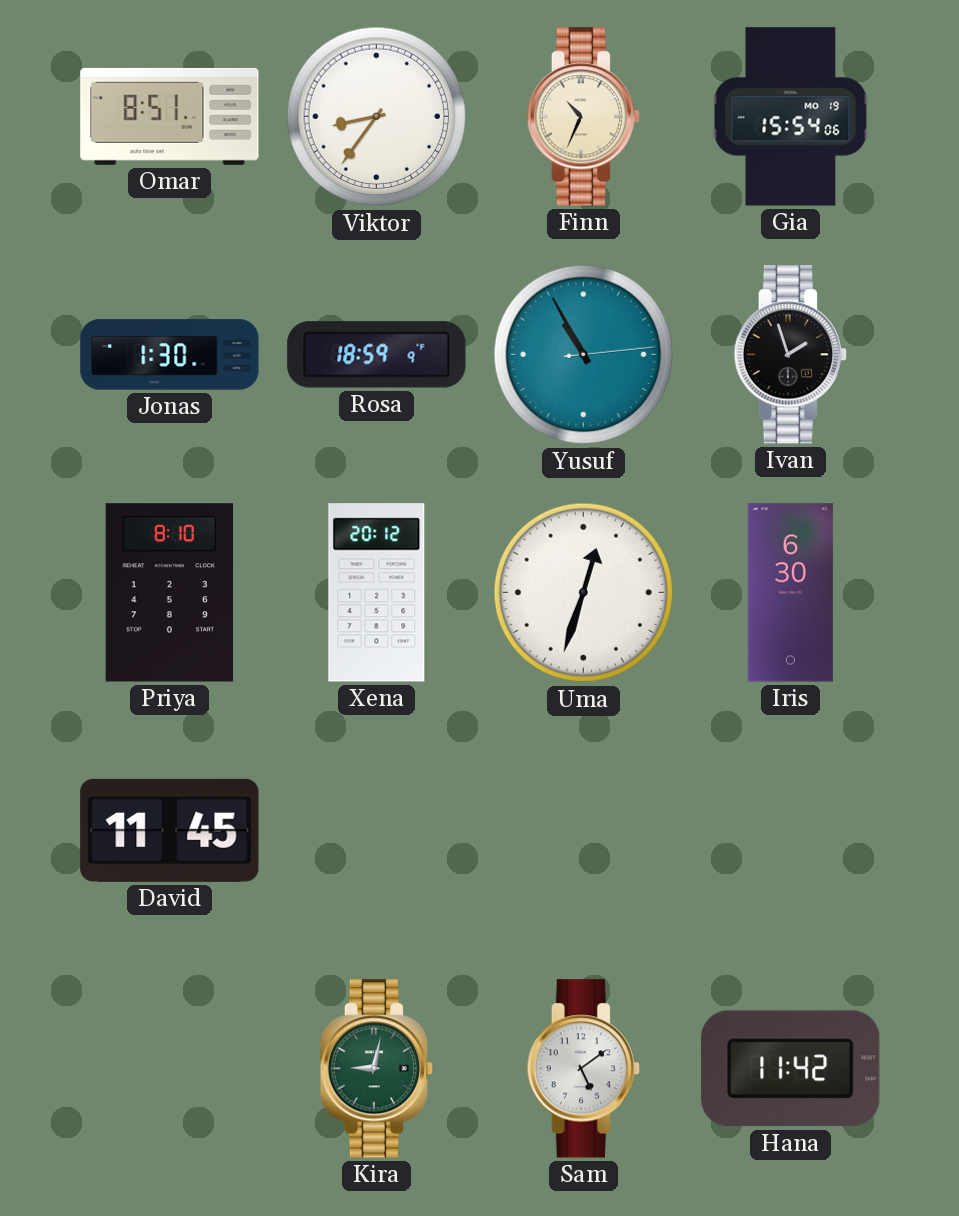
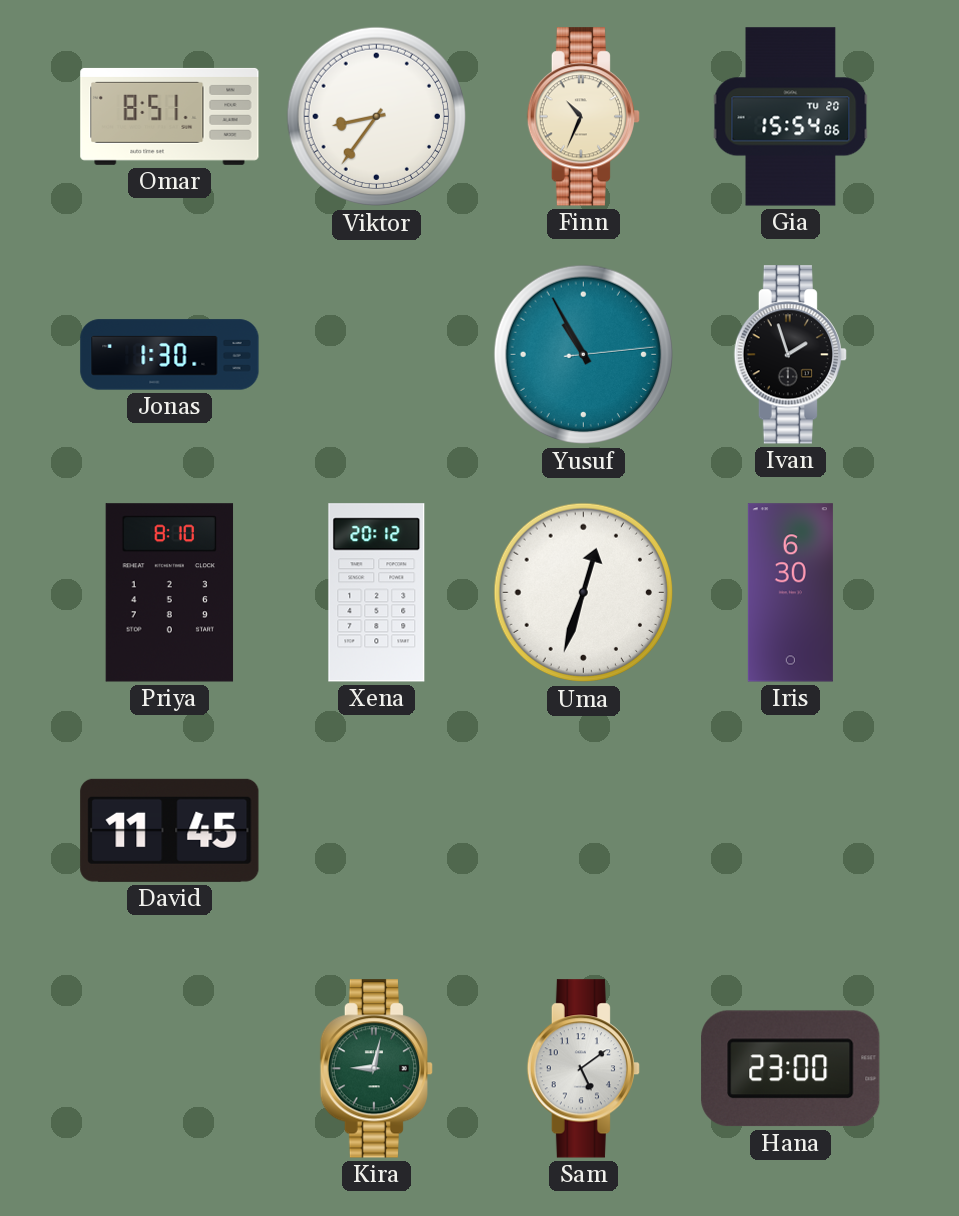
Gia date: MO 19 -> TU 20
Rosa: 18:59 -> none
Hana: 11:42 -> 23:00
